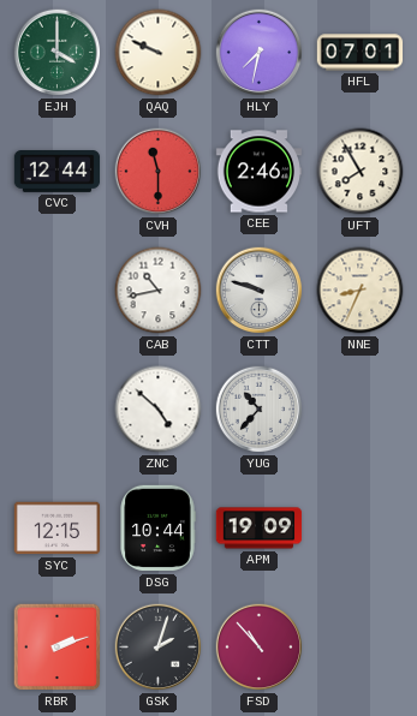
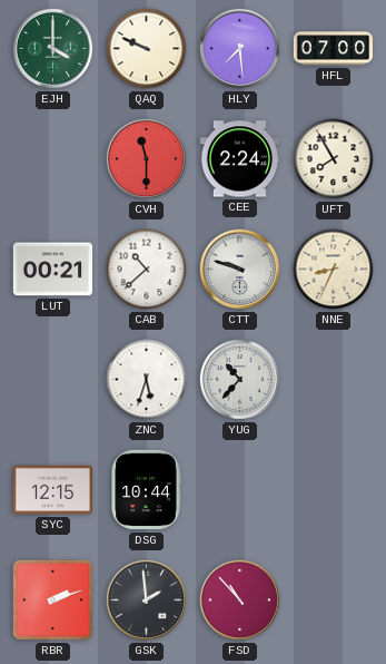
HLY: 7:32 -> 7:29
HFL: 07:01 -> 07:00
CVC: 12:44 -> none
CEE: 2:46 -> 2:24
LUT: none -> 00:21
CAB: 10:43 -> 10:38
ZNC: 4:52 -> 5:33
APM: 19:09 -> none
GSK: 2:03 -> 1:59
